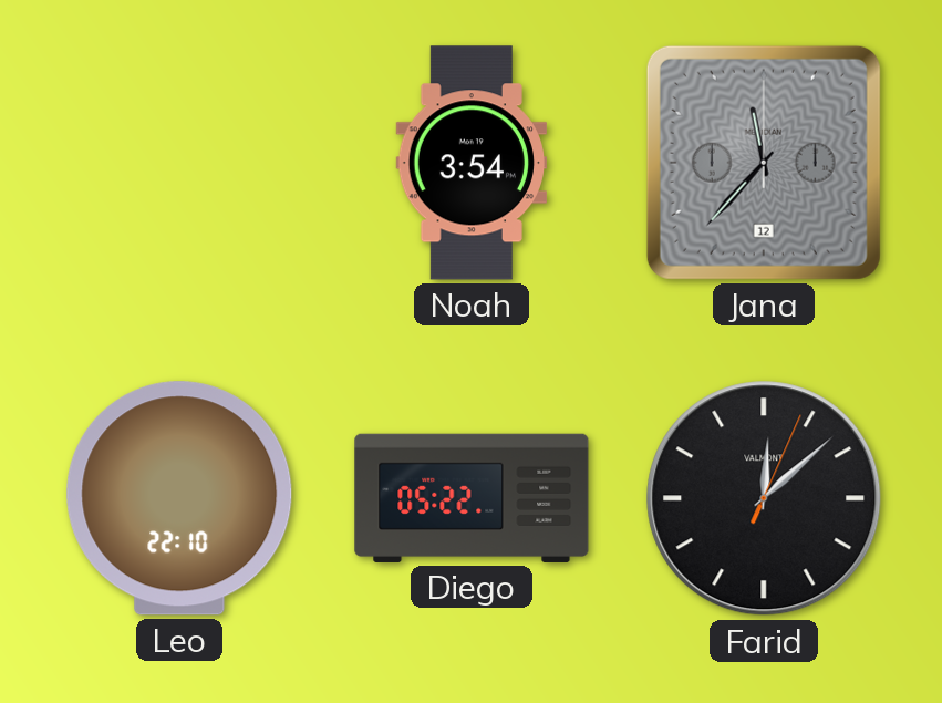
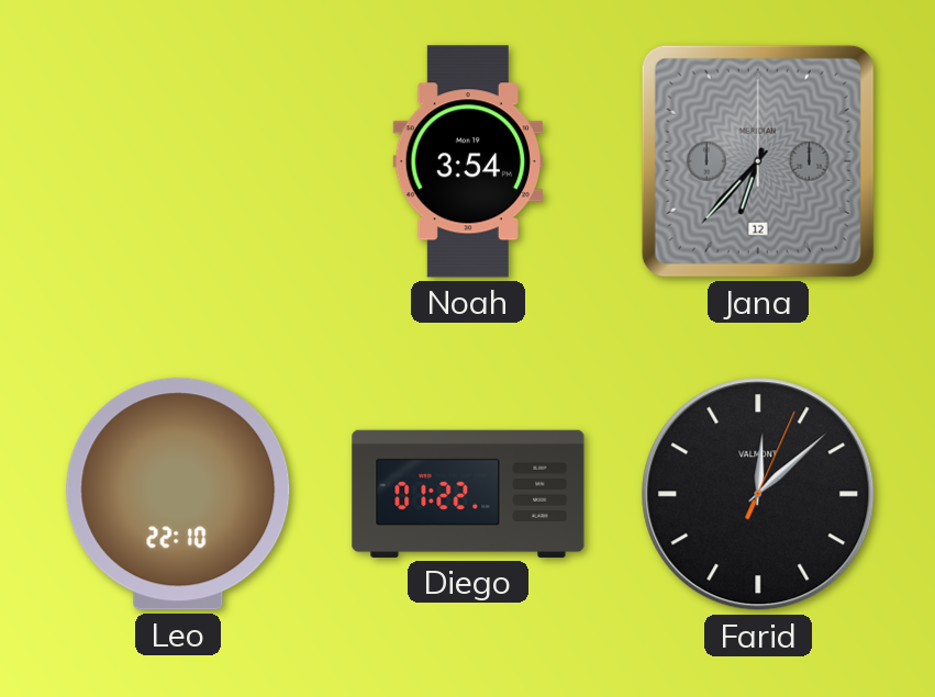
Jana: 11:37 -> 6:37
Diego: 05:22 -> 01:22
